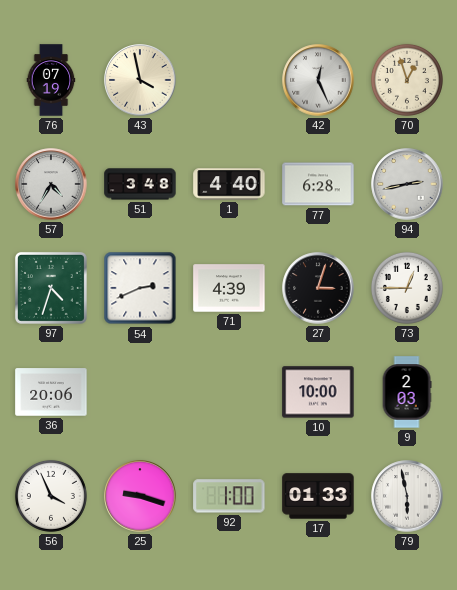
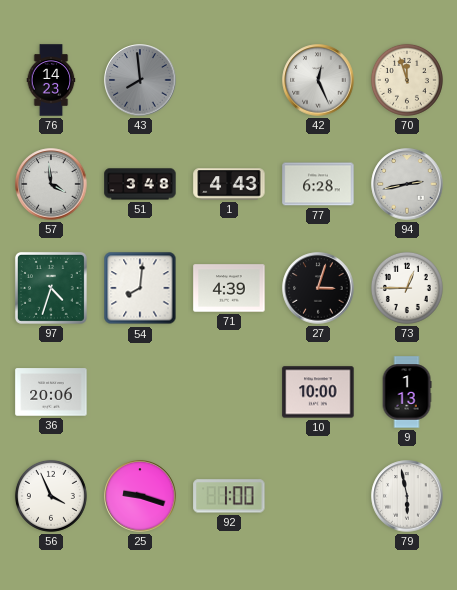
76: 07:19 -> 14:23
43: 3:58 -> 7:59
43 dial: cream -> grey
70: 12:57 -> 11:57
57: 4:35 -> 3:59
1: 4:40 -> 4:43
54: 2:41 -> 8:01
9: 2:03 -> 1:13
17: 01:33 -> none
